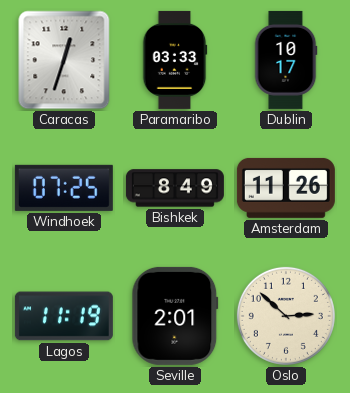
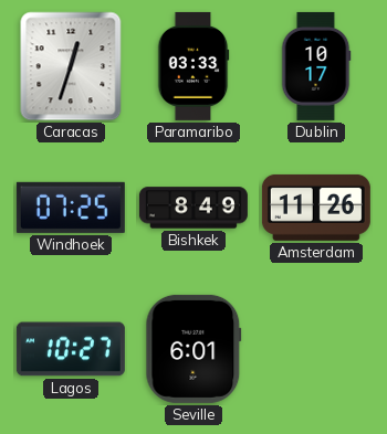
Lagos: 11:19 -> 10:27
Seville: 2:01 -> 6:01
Oslo: 2:52 -> none
